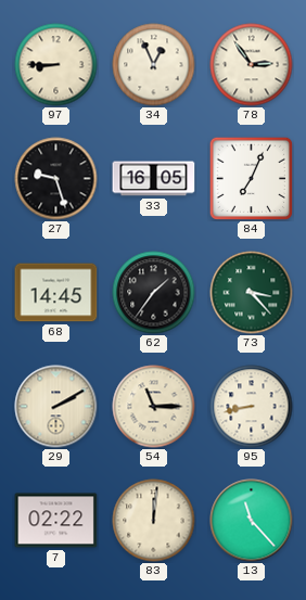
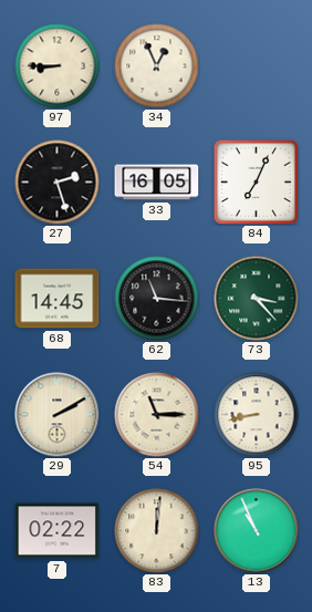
78: 2:54 -> none
27: 9:27 -> 2:27
62: 1:36 -> 11:16
13: 11:23 -> 10:56
